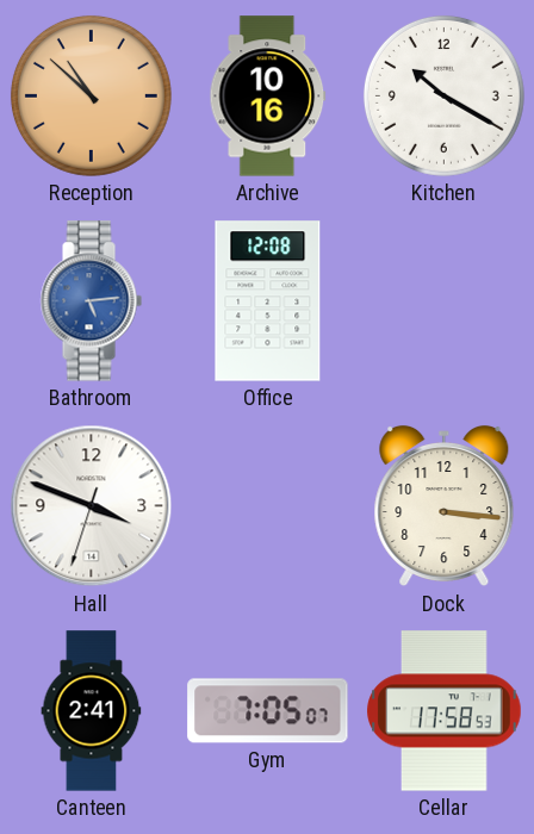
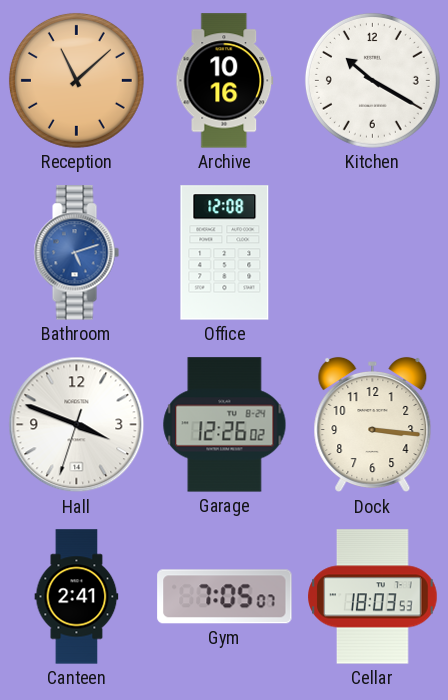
Reception: 10:52 -> 11:08
Bathroom: 5:14 -> 5:12
Garage: none -> 12:26
Cellar: 17:58 -> 18:03
